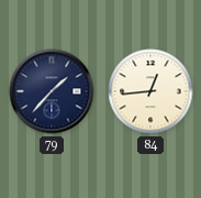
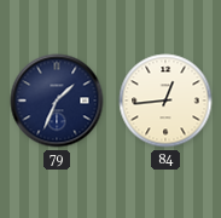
79: 1:37 -> 1:34
